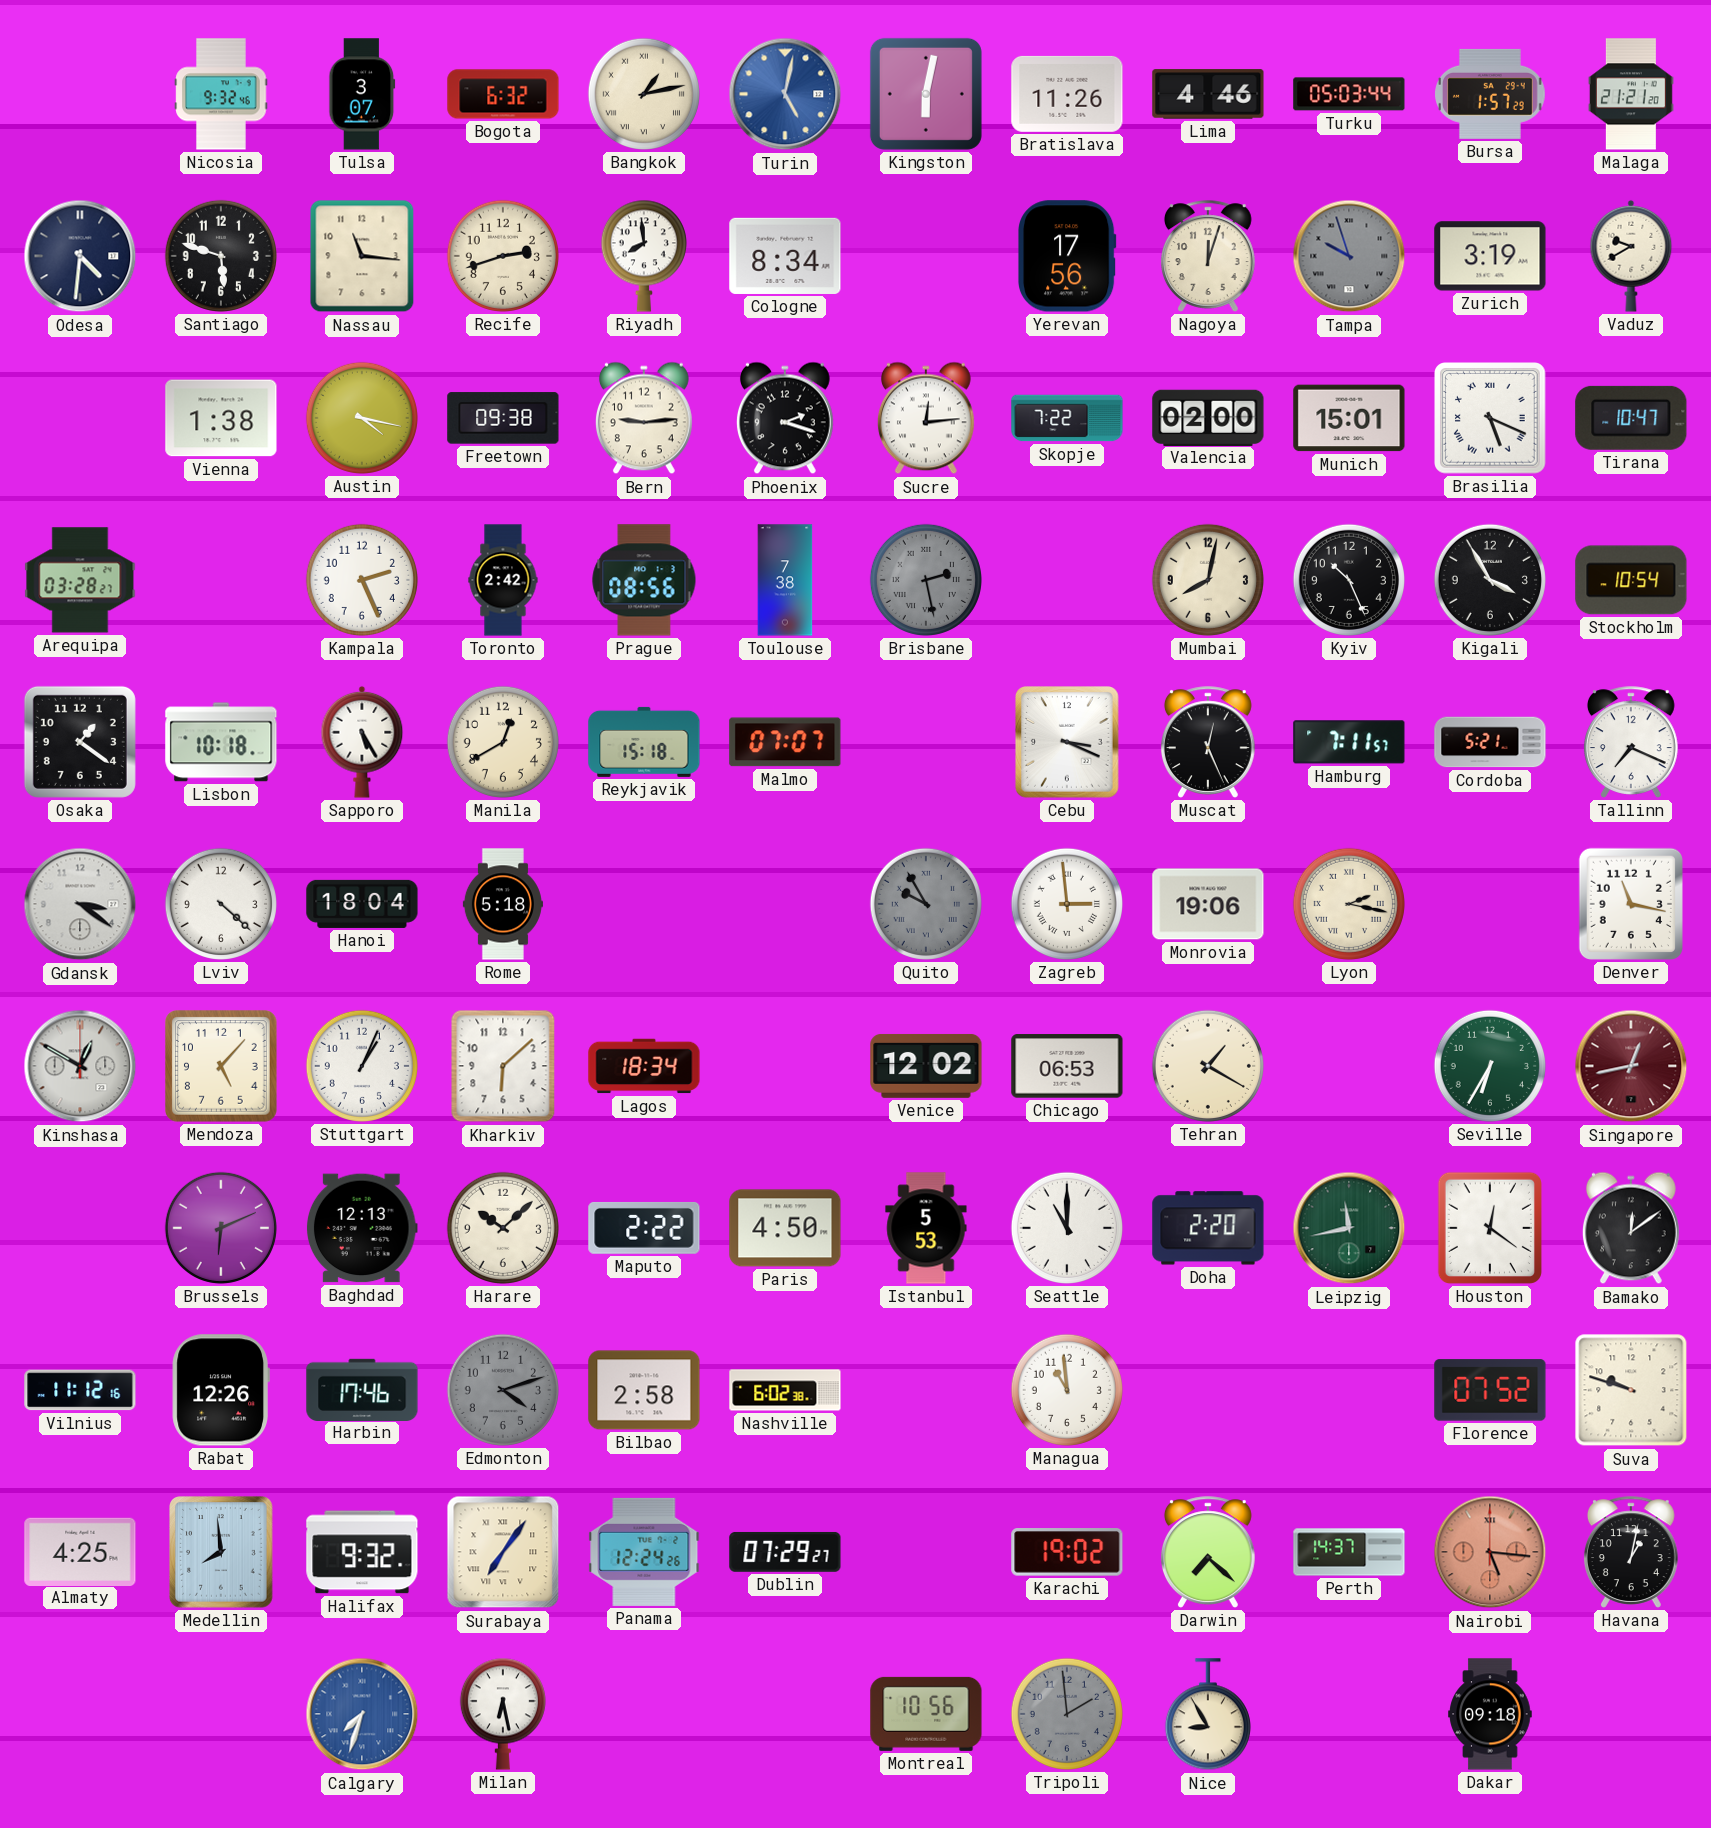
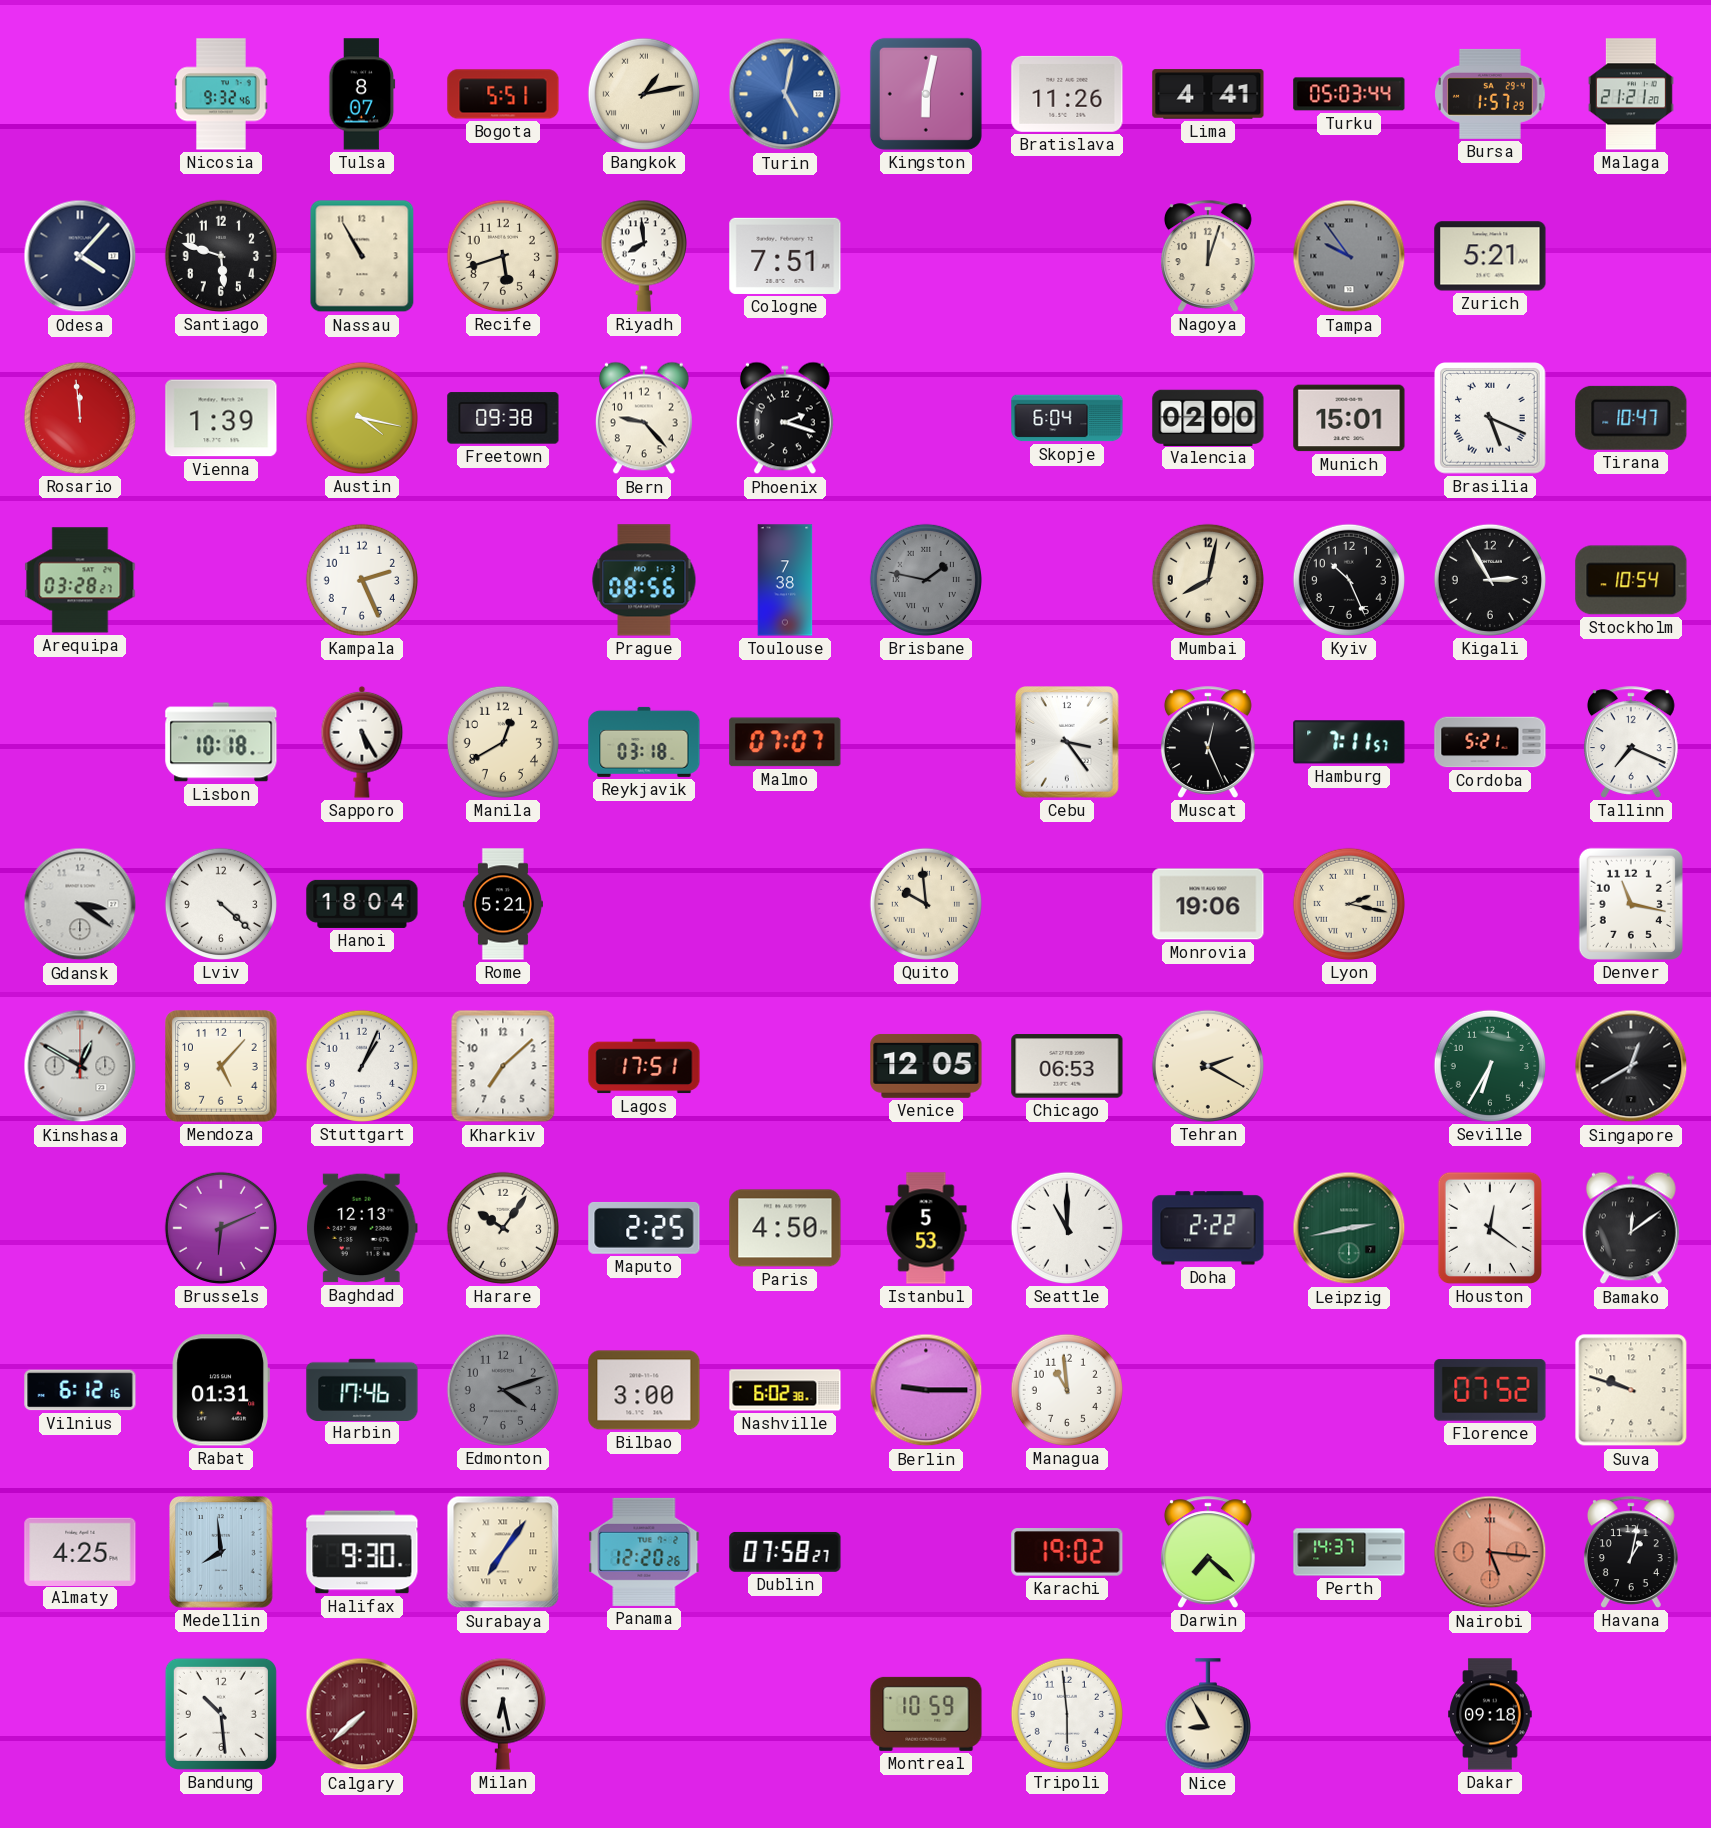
Tulsa: 3:07 -> 8:07
Bogota: 6:32 -> 5:51
Lima: 4:46 -> 4:41
Odesa: 4:31 -> 4:07
Nassau: 11:16 -> 10:55
Recife: 2:42 -> 5:42
Cologne: 8:34 -> 7:51
Yerevan: 17:56 -> none
Tampa: 9:57 -> 9:54
Zurich: 3:19 -> 5:21
Vaduz: 9:40 -> none
Rosario: none -> 11:59
Vienna: 1:38 -> 1:39
Bern: 9:14 -> 9:23
Sucre: 12:14 -> none
Skopje: 7:22 -> 6:04
Toronto: 2:42 -> none
Brisbane: 2:28 -> 1:47
Kigali: 3:55 -> 2:55
Osaka: 1:21 -> none
Reykjavik: 15:18 -> 03:18
Cebu: 3:19 -> 3:24
Rome: 5:18 -> 5:21
Quito: 9:55 -> 9:59
Quito dial: grey -> cream
Zagreb: 2:59 -> none
Kharkiv: 6:08 -> 7:08
Lagos: 18:34 -> 17:51
Venice: 12:02 -> 12:05
Tehran: 1:20 -> 2:20
Singapore: 12:43 -> 12:40
Singapore dial: burgundy -> black
Harare: 10:08 -> 10:06
Maputo: 2:22 -> 2:25
Doha: 2:20 -> 2:22
Leipzig: 11:43 -> 2:43
Vilnius: 11:12 -> 6:12
Rabat: 12:26 -> 01:31
Bilbao: 2:58 -> 3:00
Berlin: none -> 9:15
Halifax: 9:32 -> 9:30
Panama: 12:24 -> 12:20
Dublin: 07:29 -> 07:58
Bandung: none -> 10:29
Calgary: 7:33 -> 7:38
Calgary dial: blue -> burgundy
Montreal: 10:56 -> 10:59
Tripoli: 1:59 -> 5:59
Tripoli dial: grey -> white
